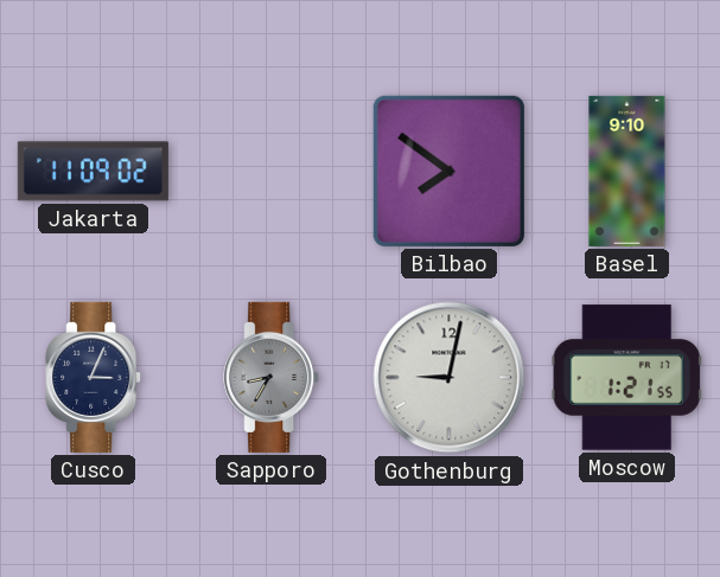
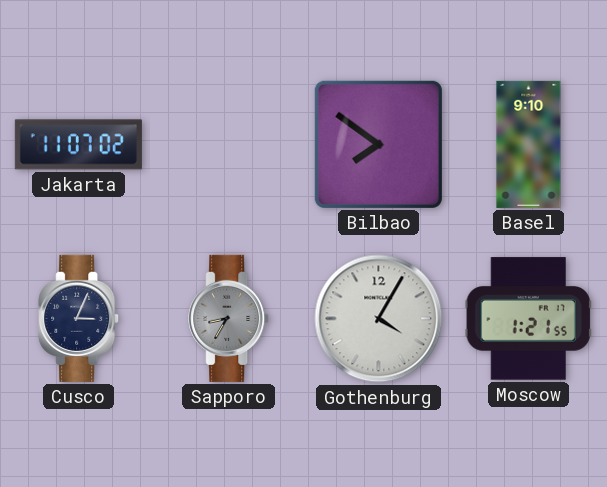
Jakarta: 11:09 -> 11:07
Gothenburg: 9:02 -> 4:05
